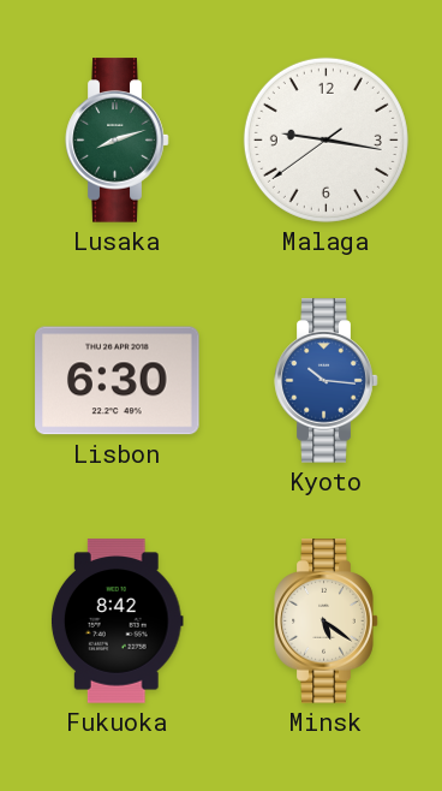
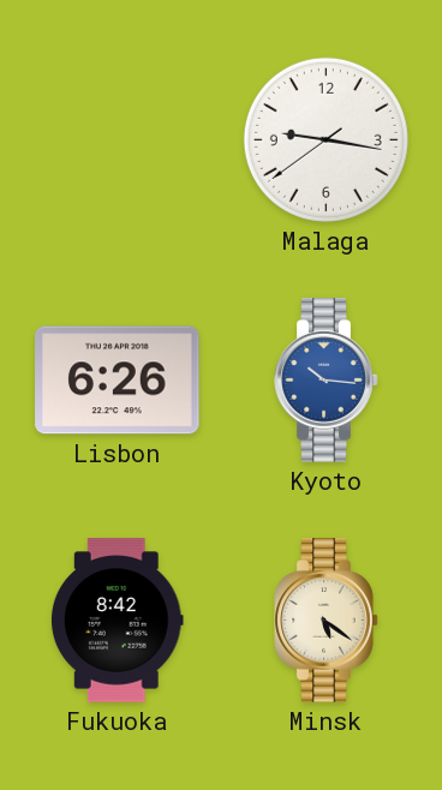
Lusaka: 8:12 -> none
Lisbon: 6:30 -> 6:26
